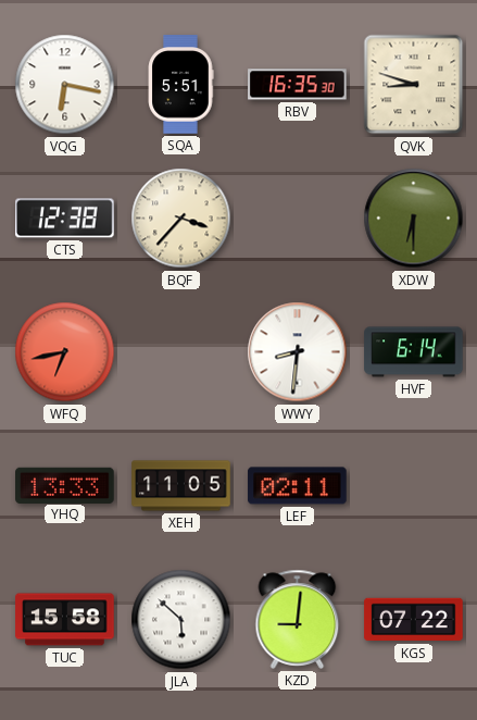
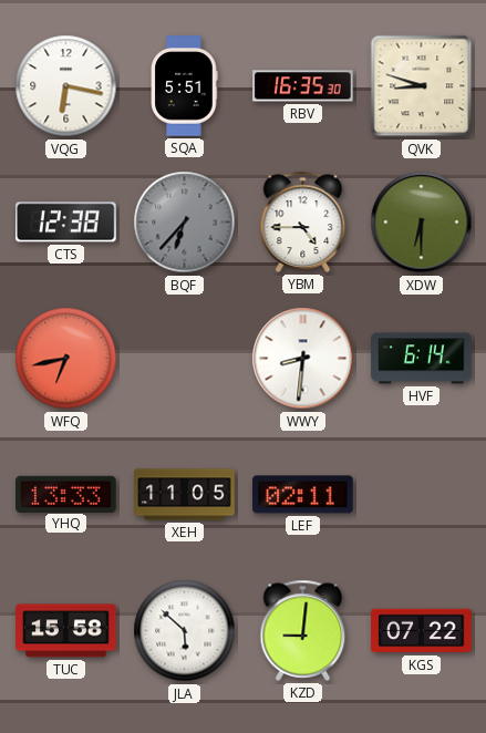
BQF: 3:37 -> 6:37
BQF dial: cream -> grey
YBM: none -> 4:45
